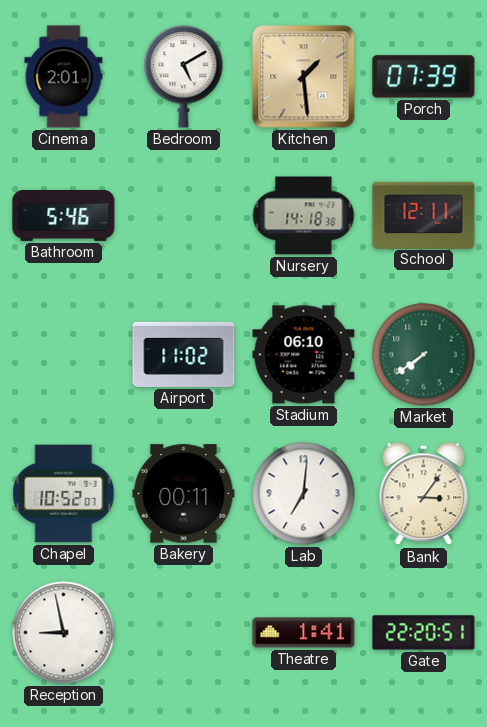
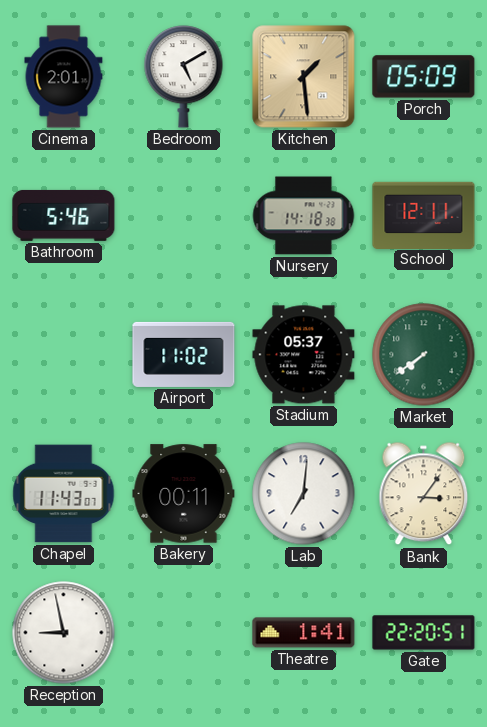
Porch: 07:39 -> 05:09
Stadium: 06:10 -> 05:37
Chapel: 10:52 -> 11:43
